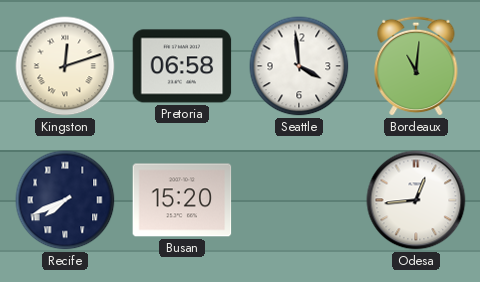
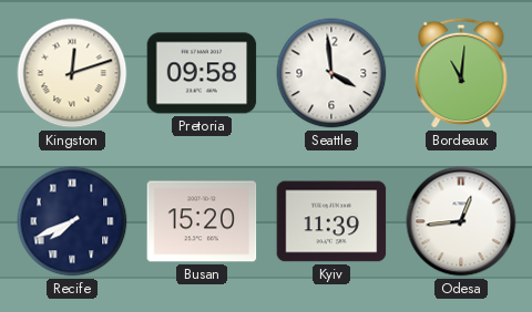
Pretoria: 06:58 -> 09:58
Kyiv: none -> 11:39
